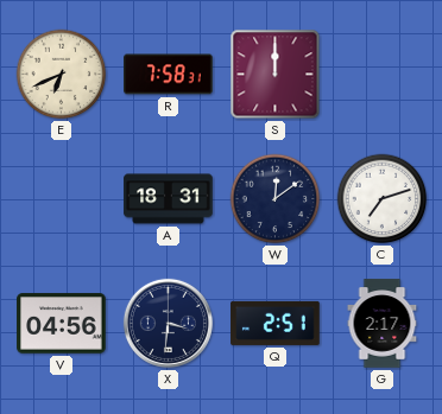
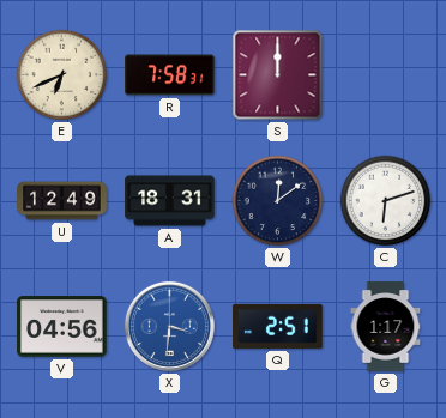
U: none -> 12:49
C: 7:12 -> 6:12
X dial: navy -> blue
G: 2:17 -> 1:17
